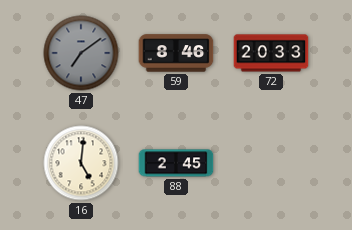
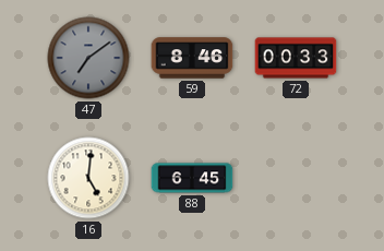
72: 20:33 -> 00:33
88: 2:45 -> 6:45
